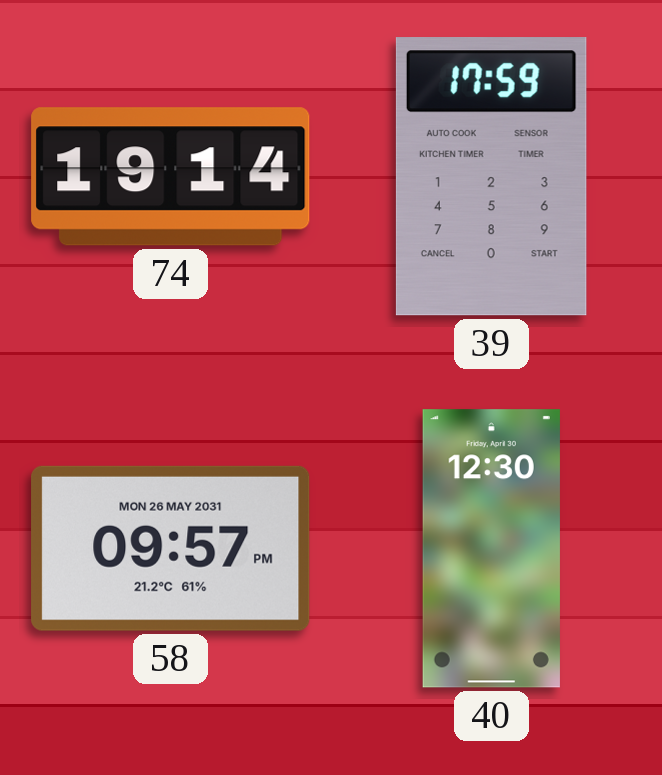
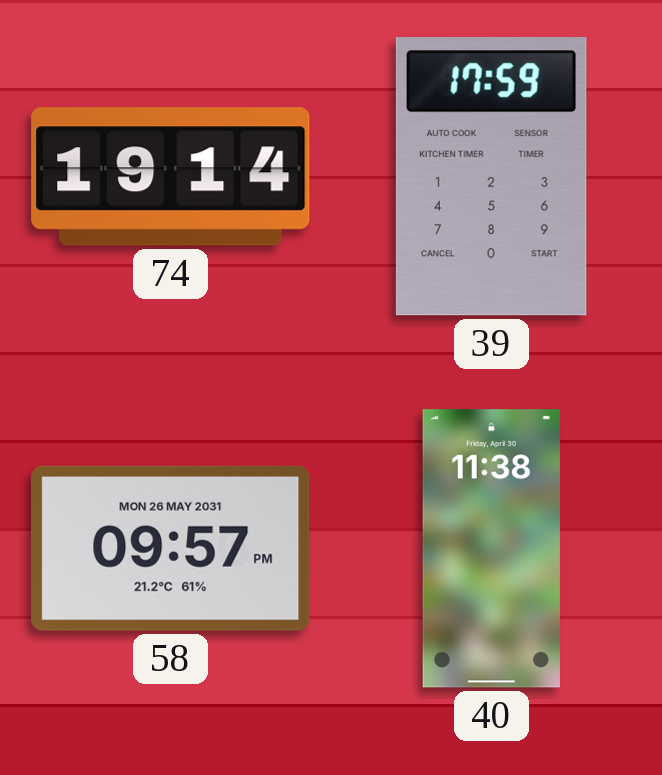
40: 12:30 -> 11:38
